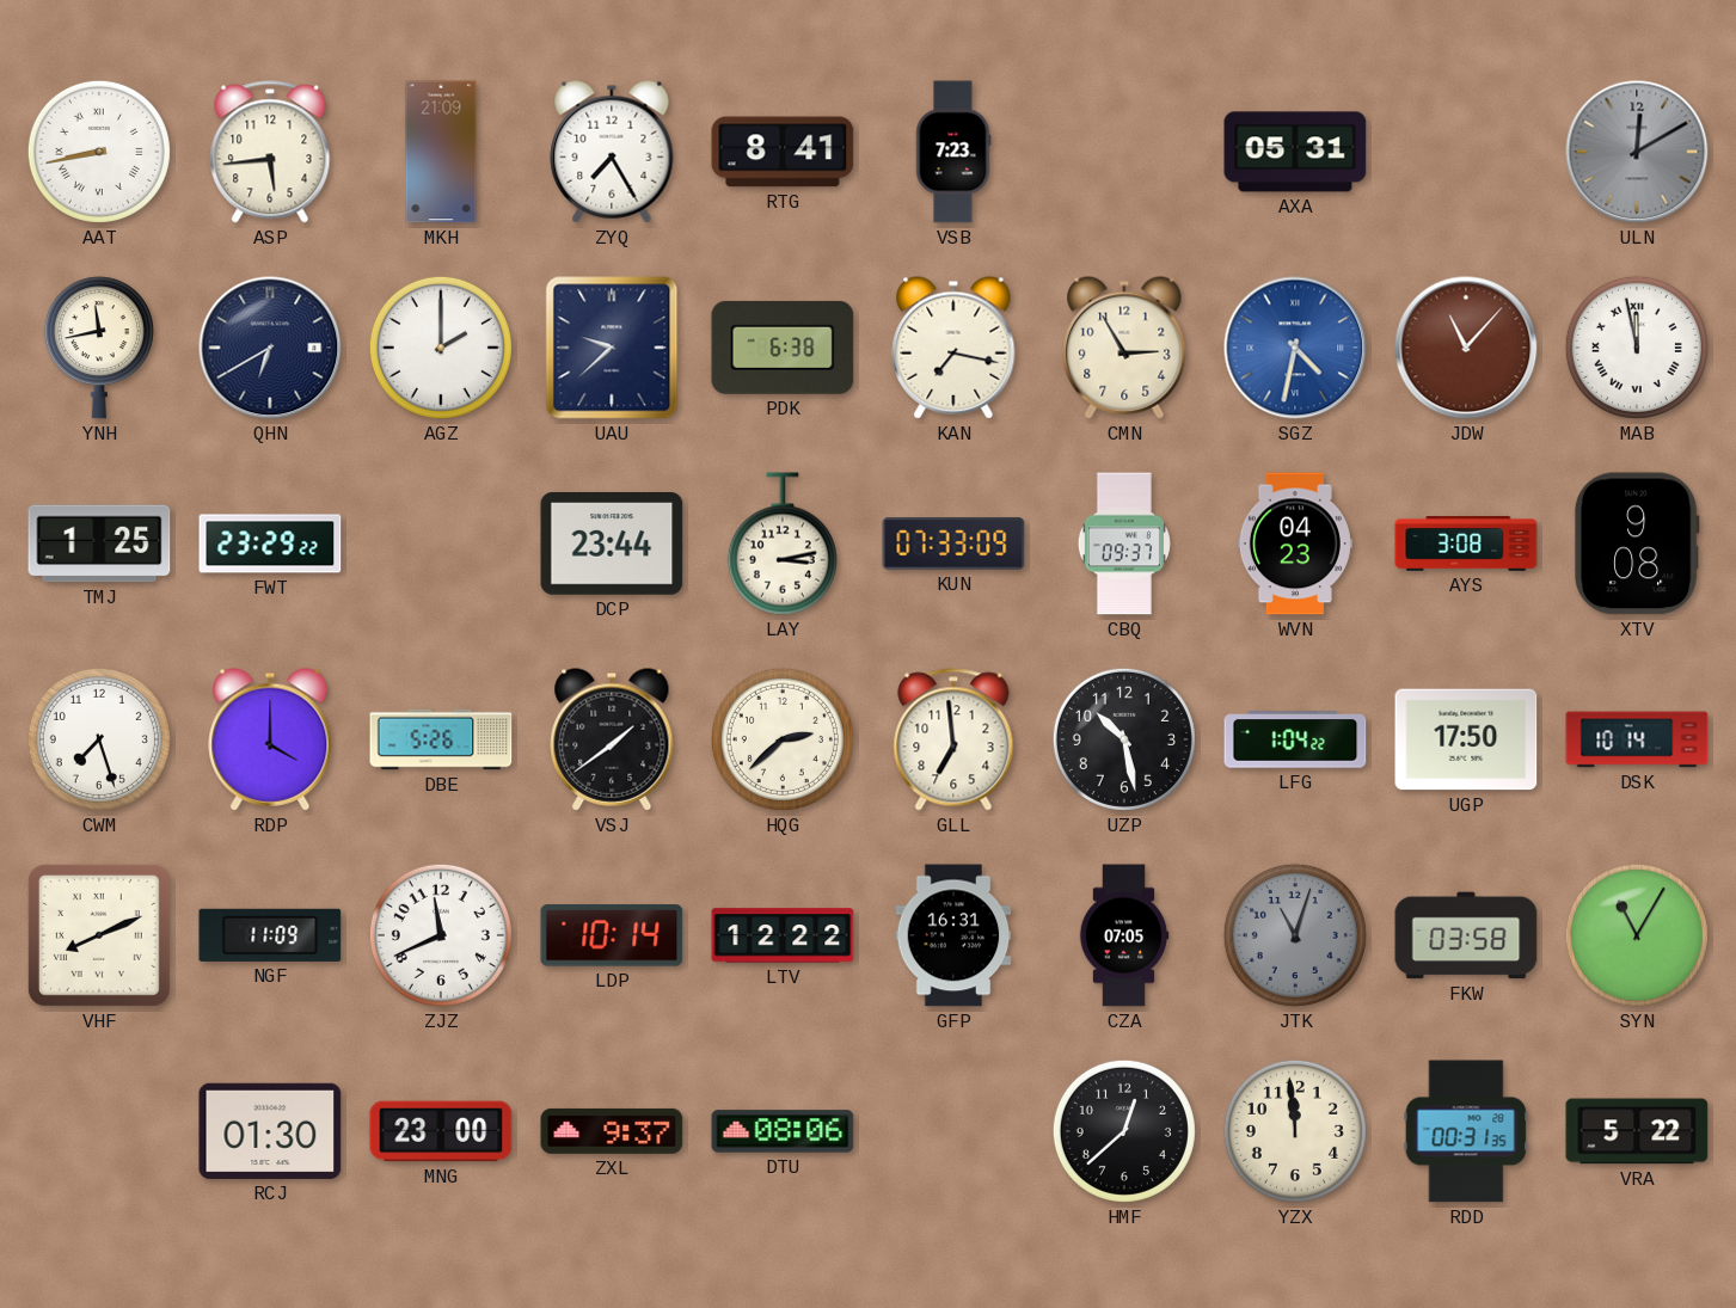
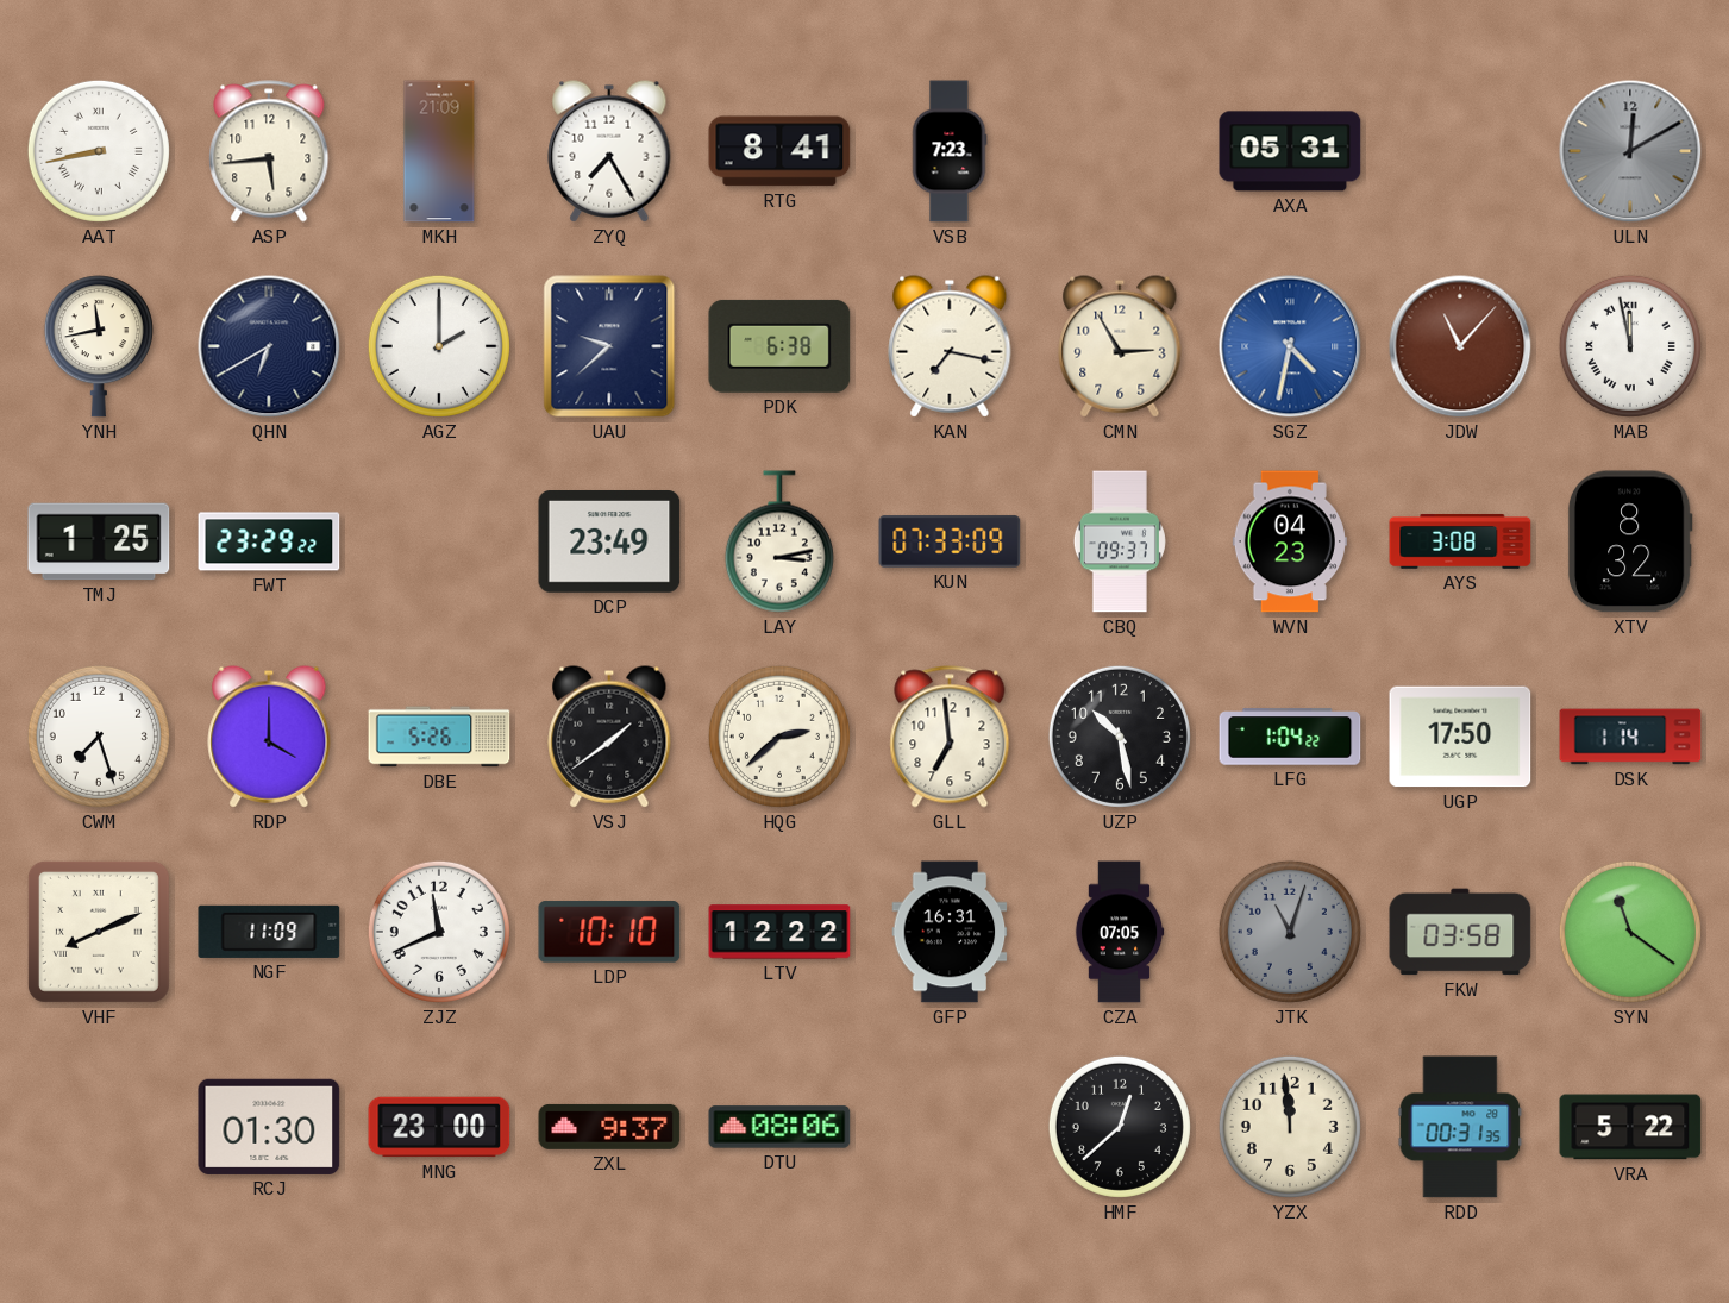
DCP: 23:44 -> 23:49
XTV: 9:08 -> 8:32
DSK: 10:14 -> 1:14
LDP: 10:14 -> 10:10
SYN: 11:05 -> 11:21
